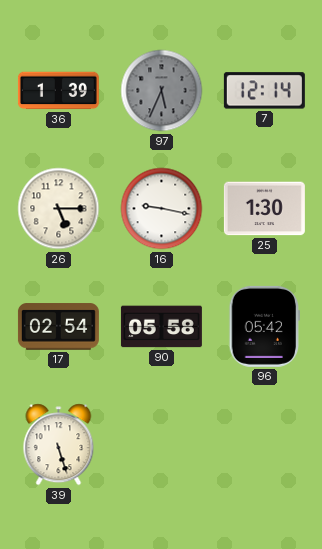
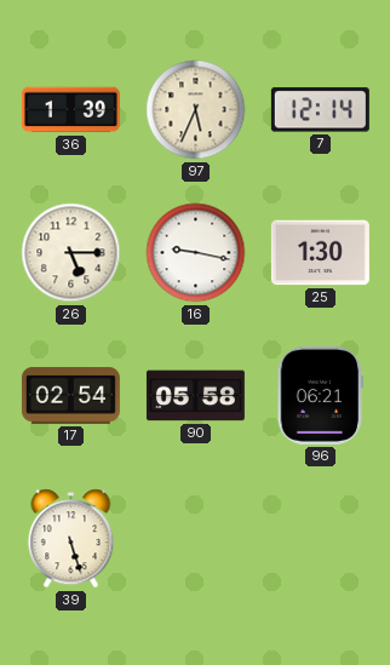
97 dial: grey -> cream
96: 05:42 -> 06:21
